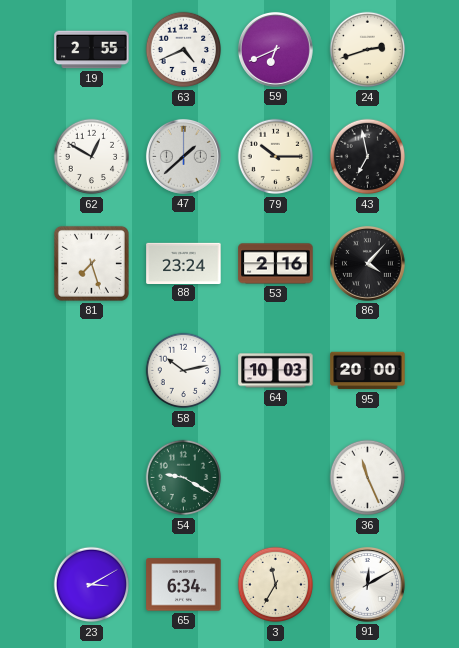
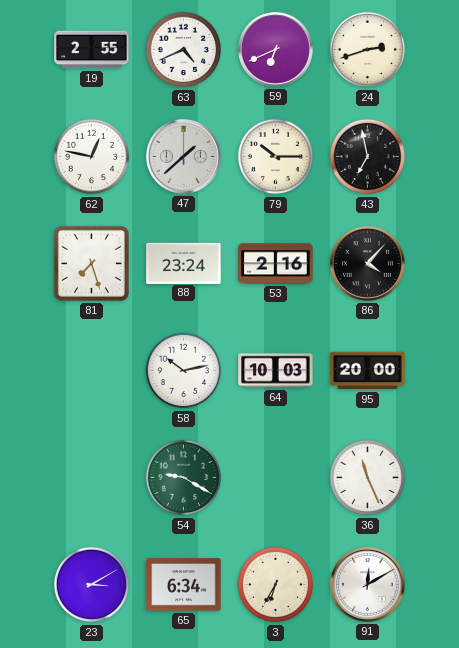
62: 12:50 -> 12:47
3: 11:35 -> 6:35
